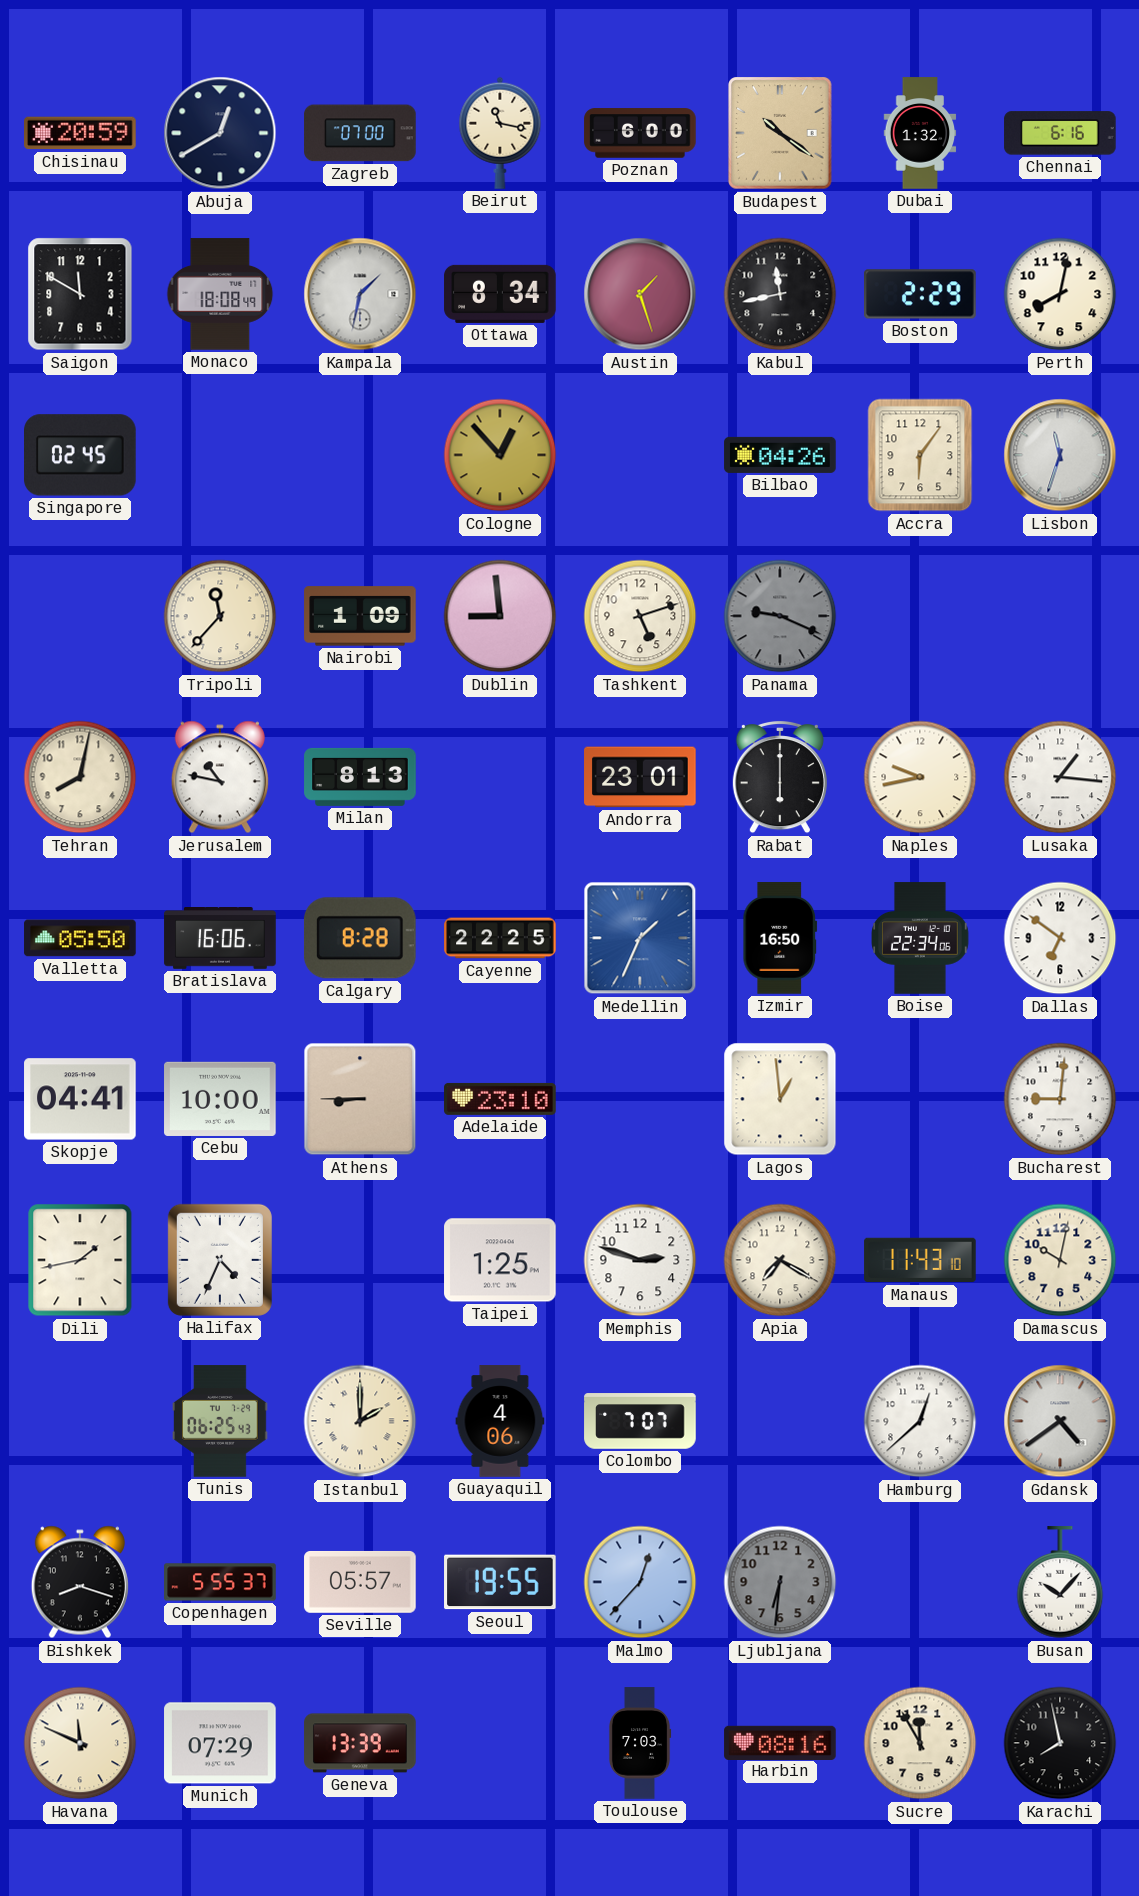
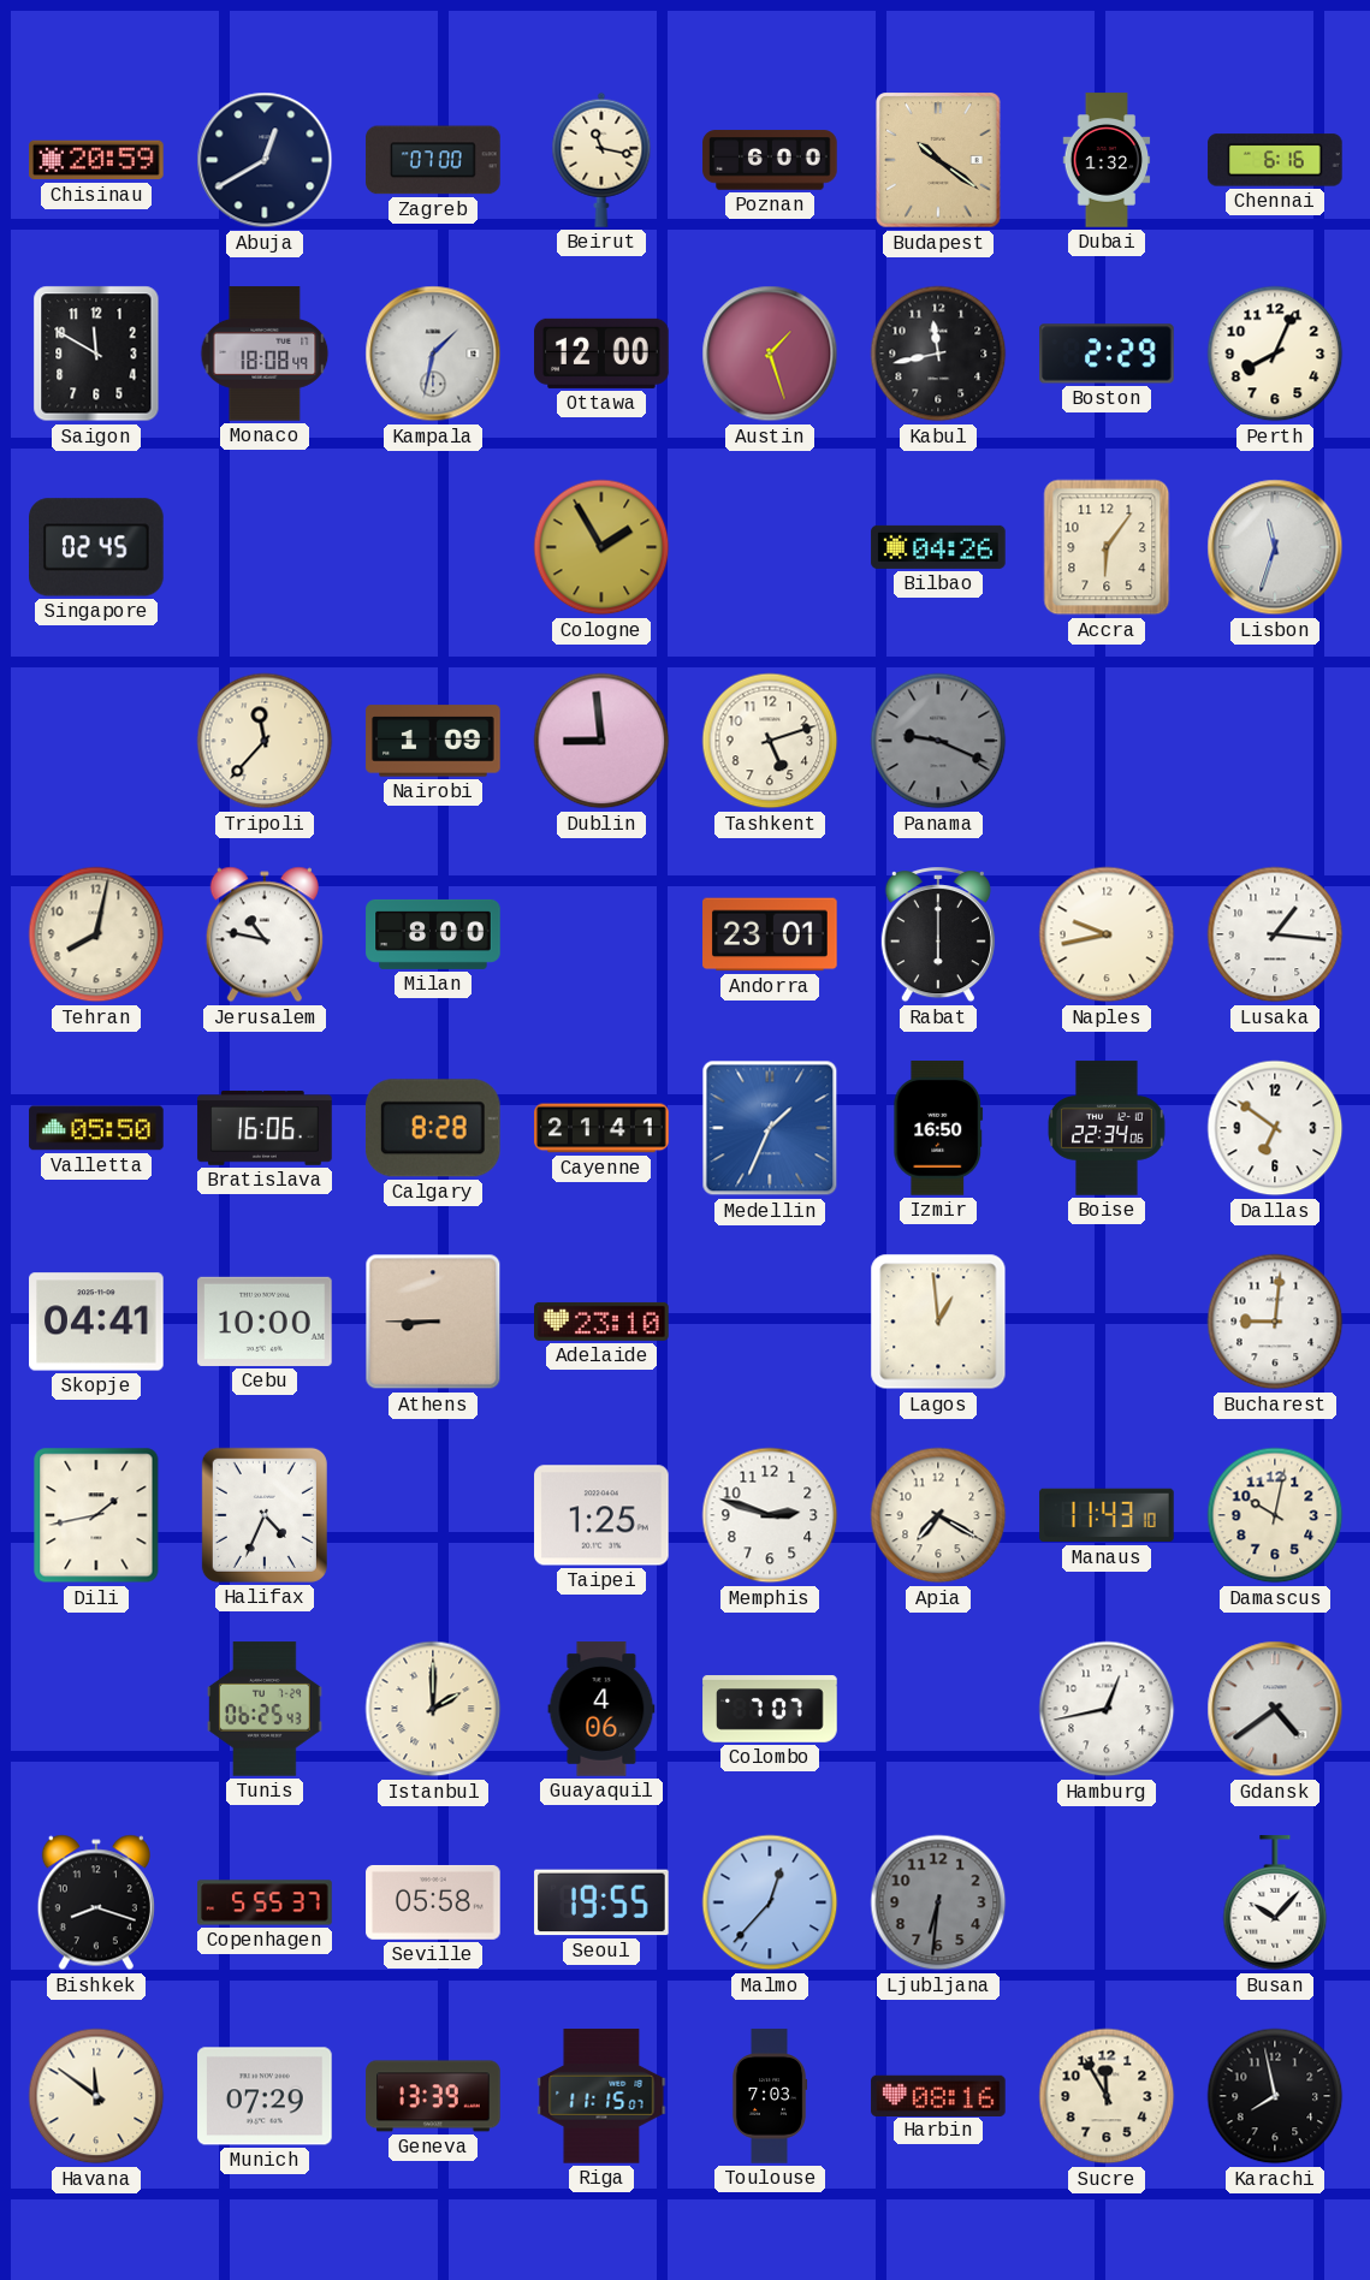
Ottawa: 8:34 -> 12:00
Perth: 8:02 -> 8:04
Cologne: 12:53 -> 1:55
Milan: 8:13 -> 8:00
Cayenne: 22:25 -> 21:41
Hamburg: 12:38 -> 12:43
Seville: 05:57 -> 05:58
Havana: 11:49 -> 11:51
Riga: none -> 11:15
